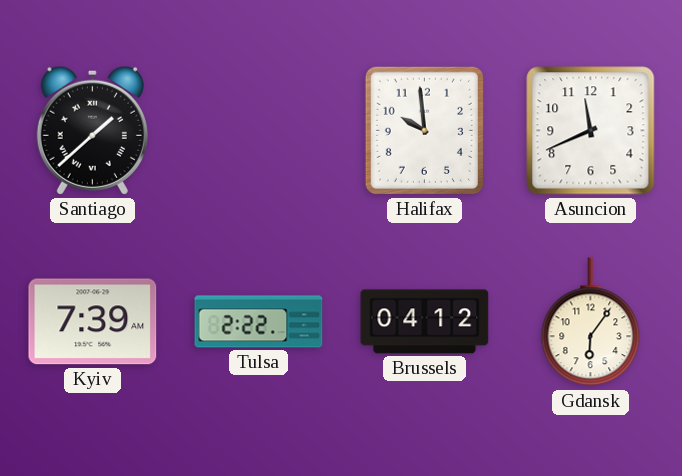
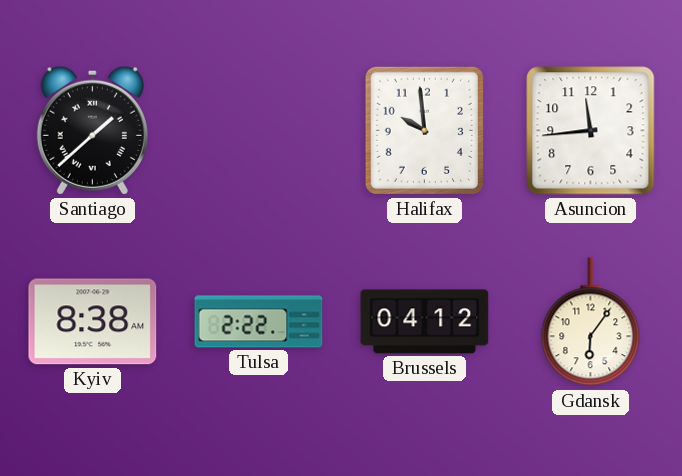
Asuncion: 11:41 -> 11:44
Kyiv: 7:39 -> 8:38
